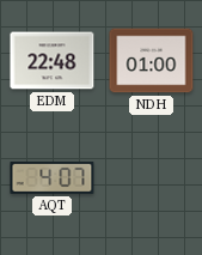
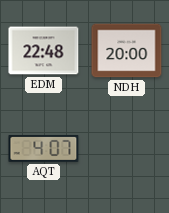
NDH: 01:00 -> 20:00
